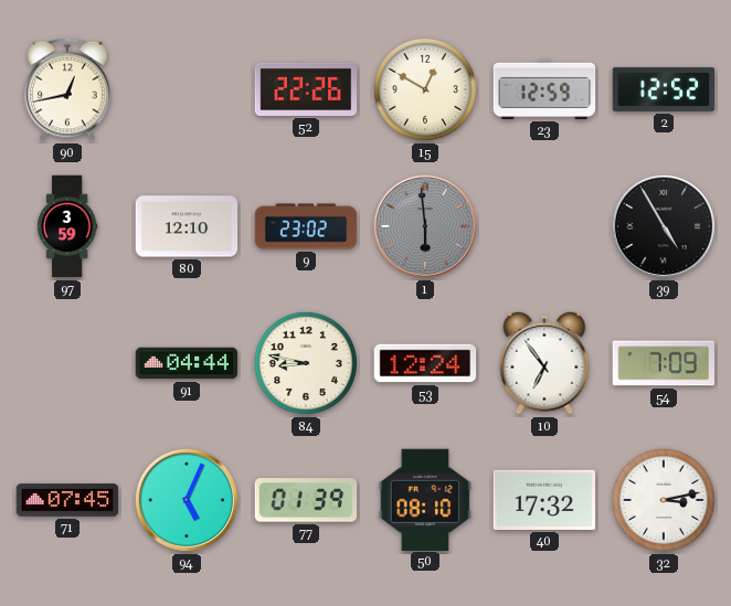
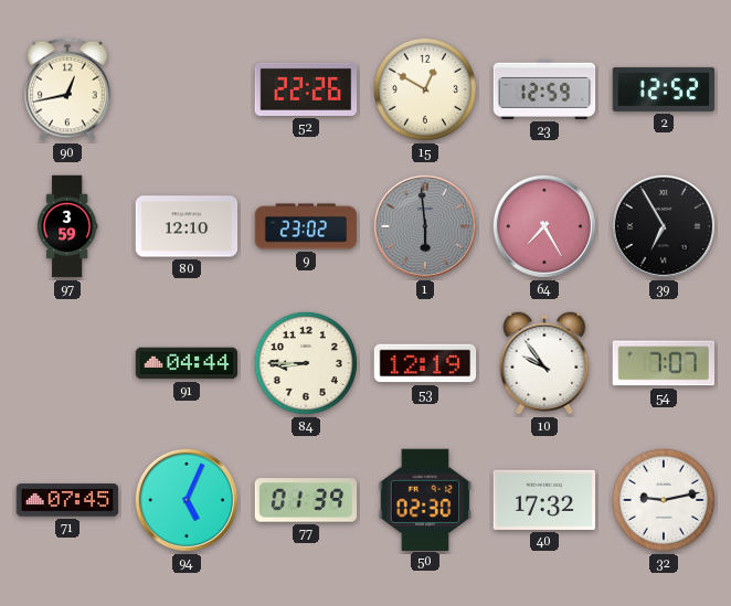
64: none -> 7:25
39: 4:55 -> 6:55
84: 8:47 -> 8:45
53: 12:24 -> 12:19
10: 6:54 -> 9:54
54: 7:09 -> 7:07
50: 08:10 -> 02:30
32: 3:13 -> 9:13
